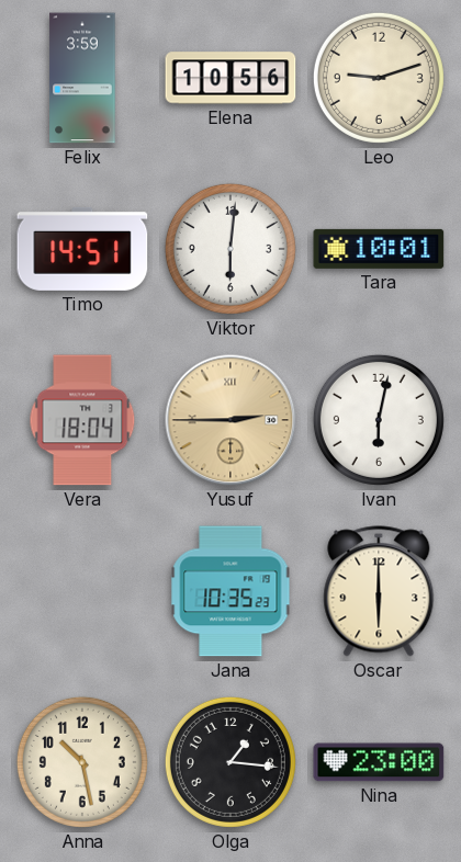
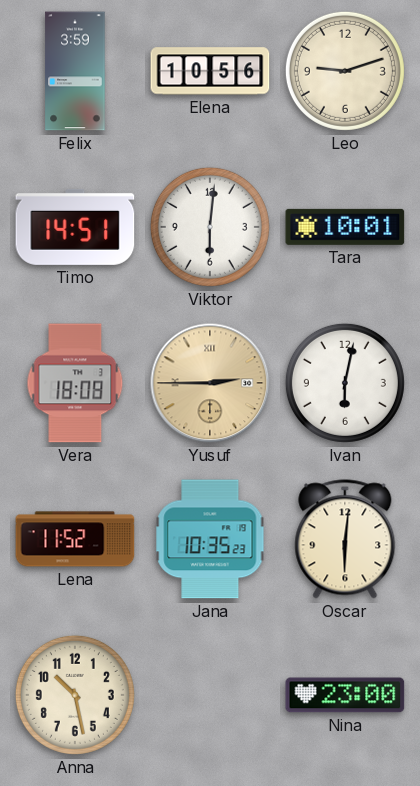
Vera: 18:04 -> 18:08
Lena: none -> 11:52
Oscar: 6:00 -> 6:01
Olga: 1:16 -> none
